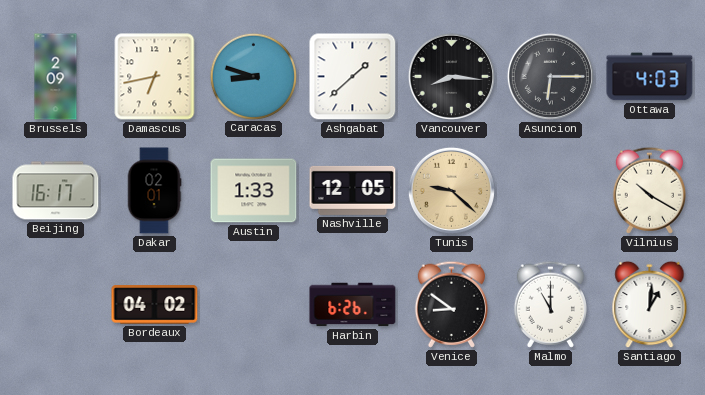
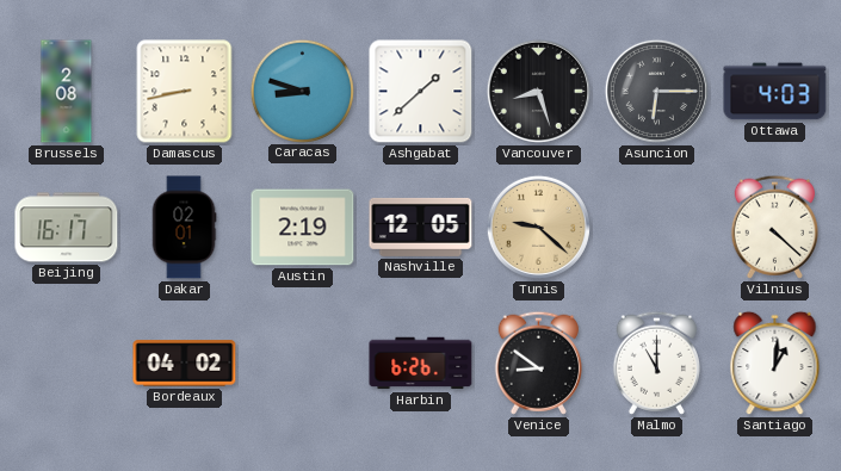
Brussels: 2:09 -> 2:08
Damascus: 6:43 -> 8:43
Vancouver: 8:16 -> 8:27
Austin: 1:33 -> 2:19
Vilnius: 10:20 -> 4:22
